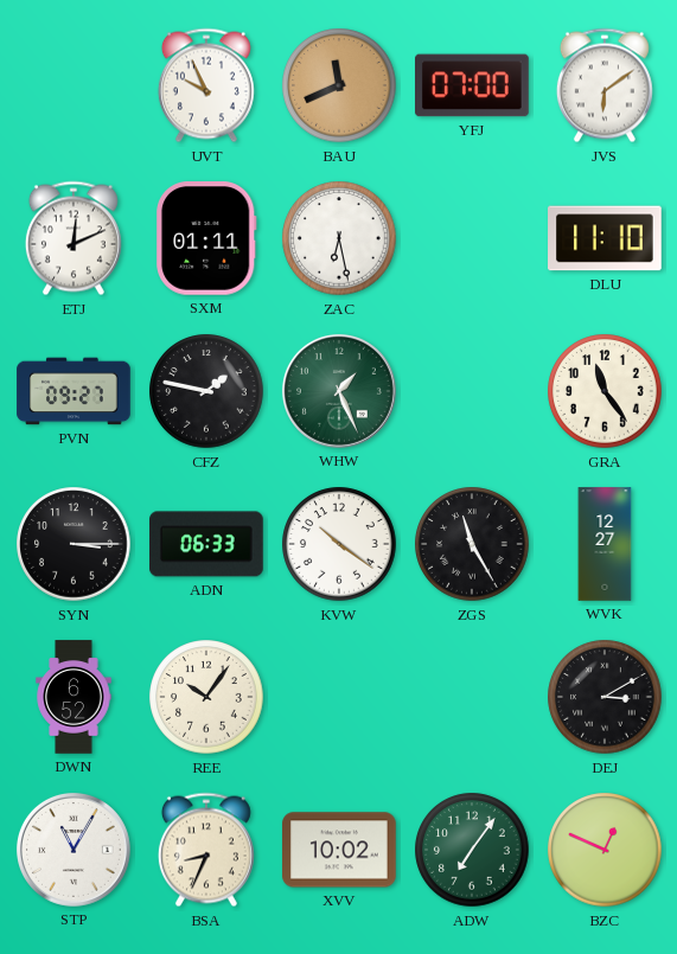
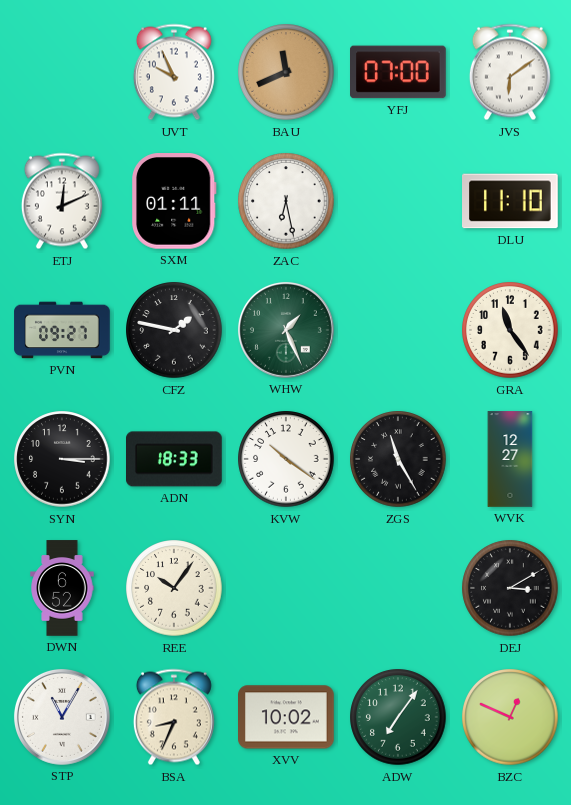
ADN: 06:33 -> 18:33
